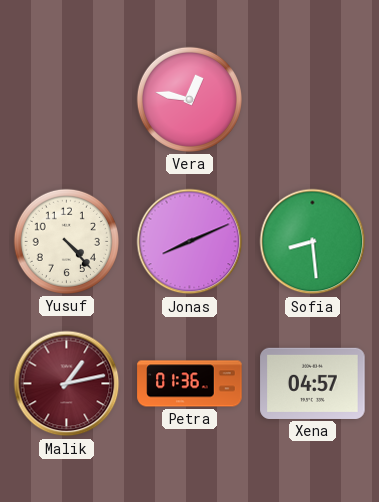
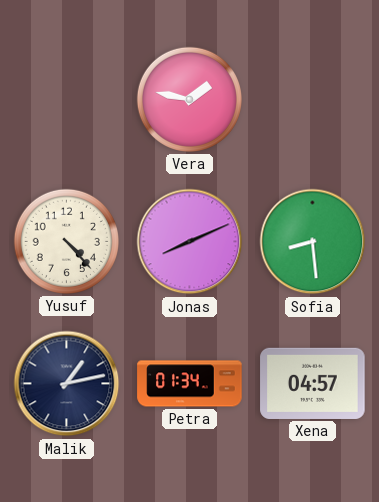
Vera: 12:47 -> 1:47
Malik dial: burgundy -> navy
Petra: 01:36 -> 01:34
